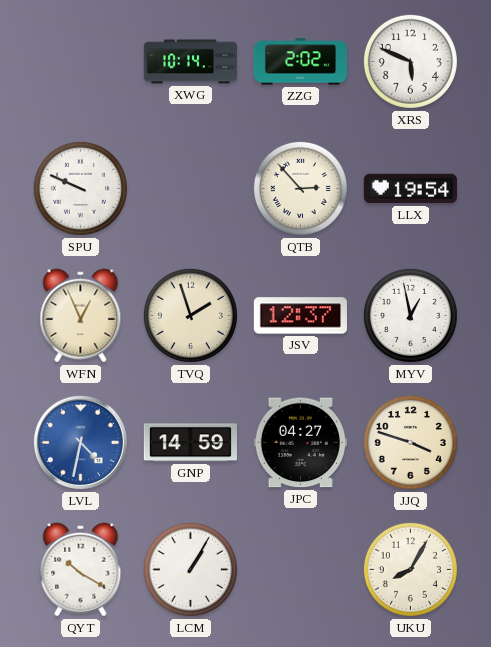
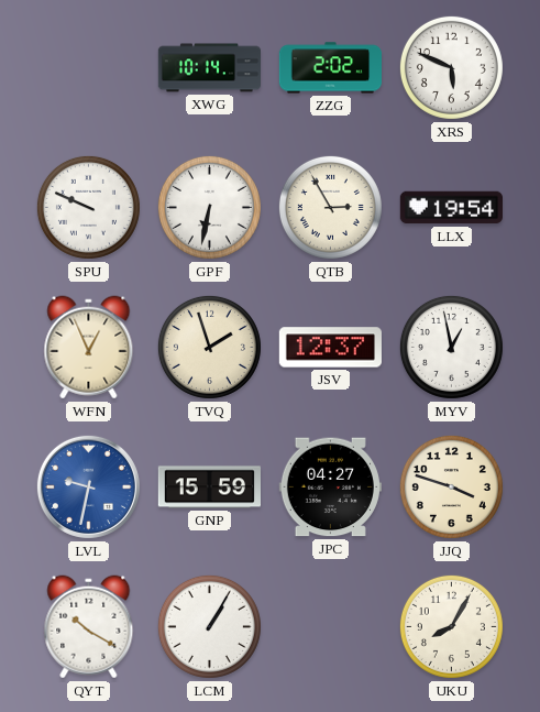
GPF: none -> 6:32
QTB: 2:53 -> 2:55
LVL: 4:32 -> 9:32
GNP: 14:59 -> 15:59
